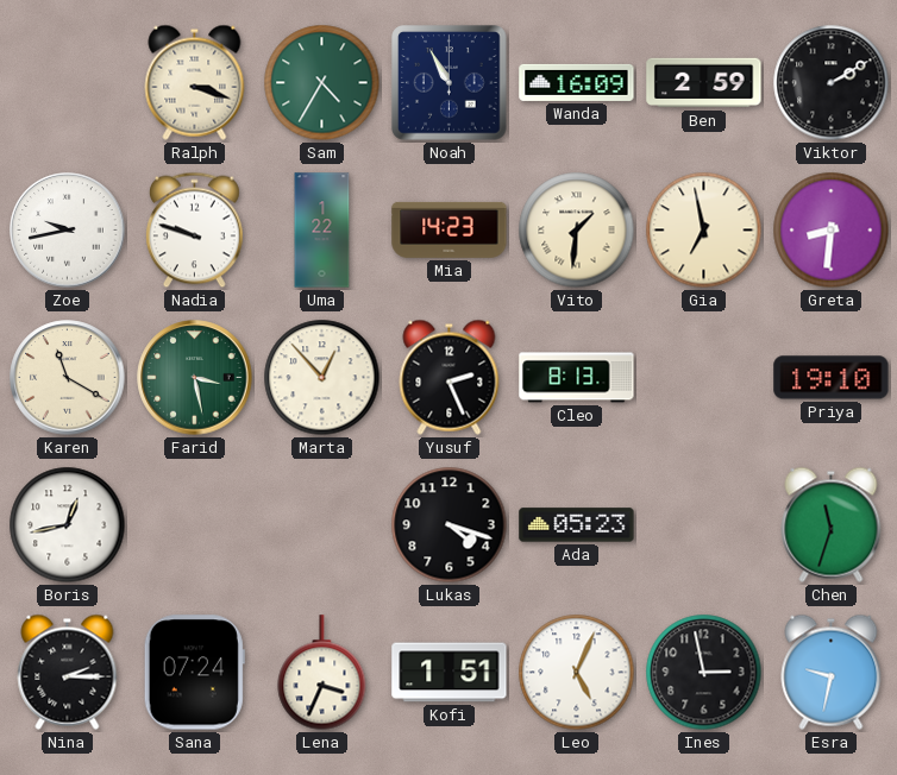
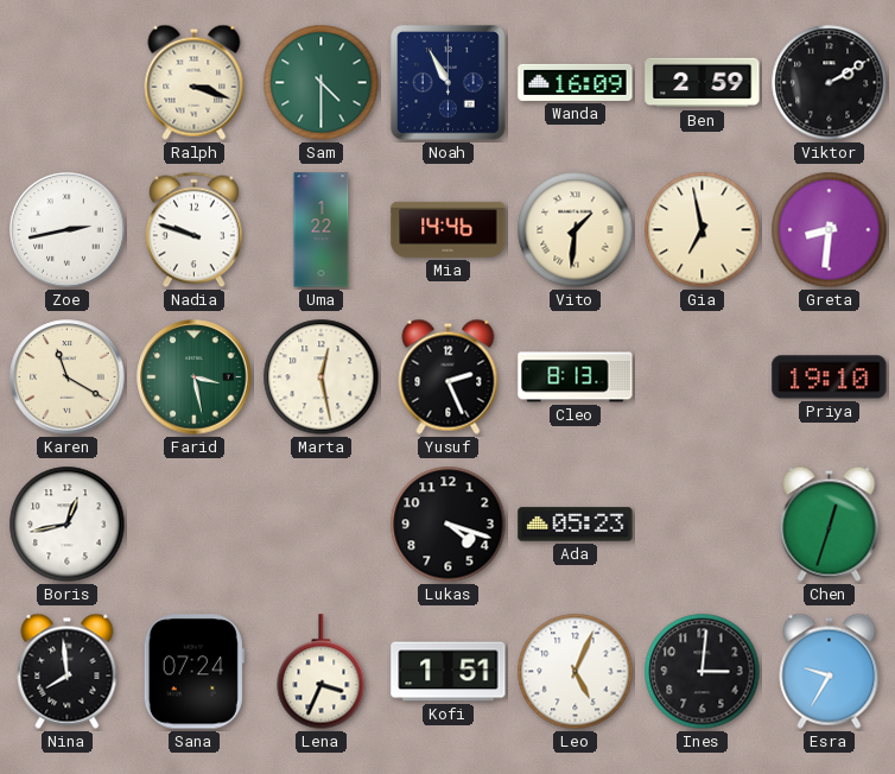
Sam: 4:35 -> 4:30
Zoe: 9:43 -> 2:43
Mia: 14:23 -> 14:46
Marta: 12:53 -> 12:28
Chen: 11:33 -> 12:33
Nina: 2:15 -> 7:59
Ines: 2:58 -> 3:01
Esra: 9:32 -> 9:35
